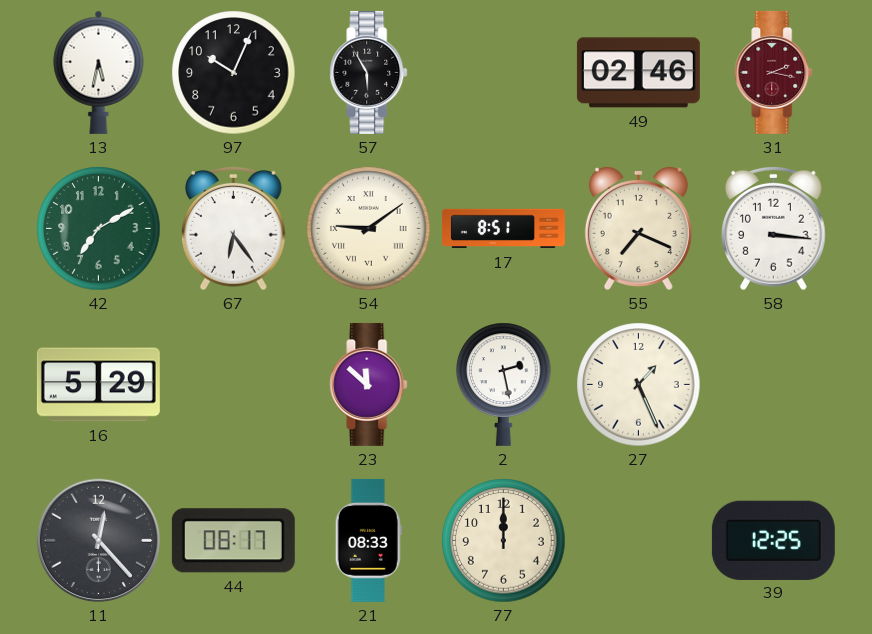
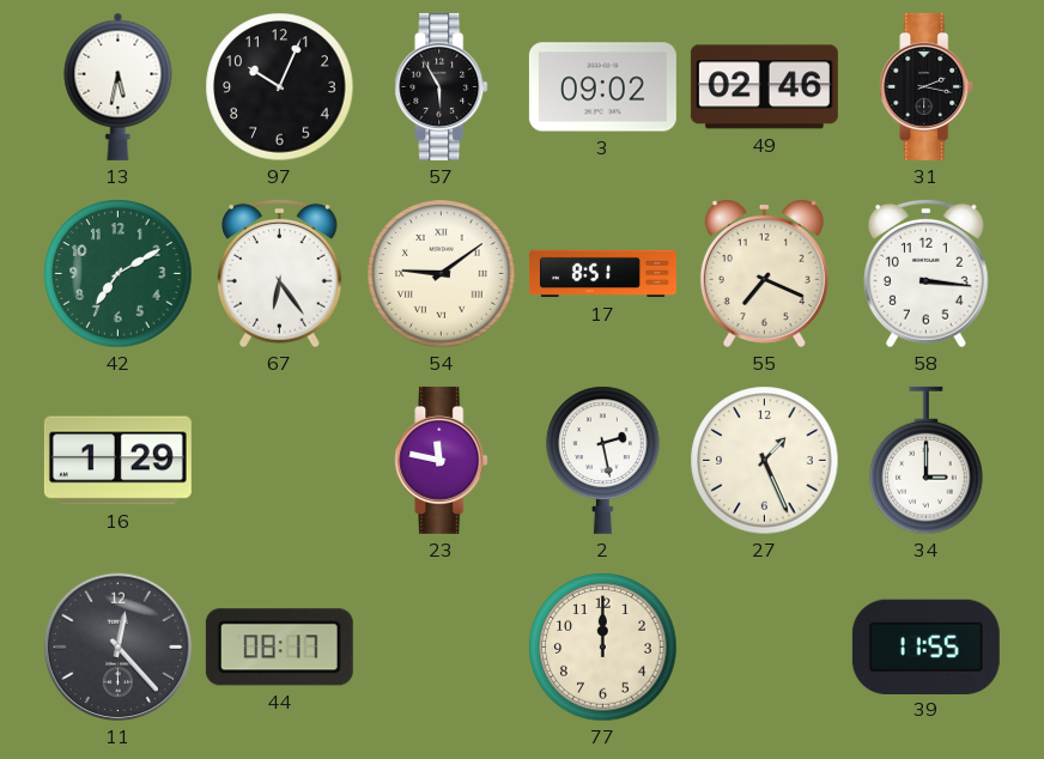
3: none -> 09:02
31 dial: burgundy -> black
16: 5:29 -> 1:29
23: 11:52 -> 11:47
34: none -> 3:00
21: 08:33 -> none
39: 12:25 -> 11:55
